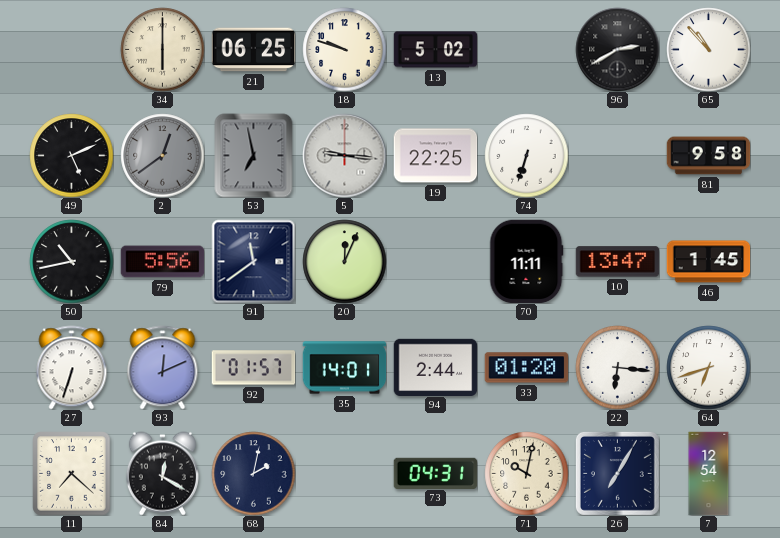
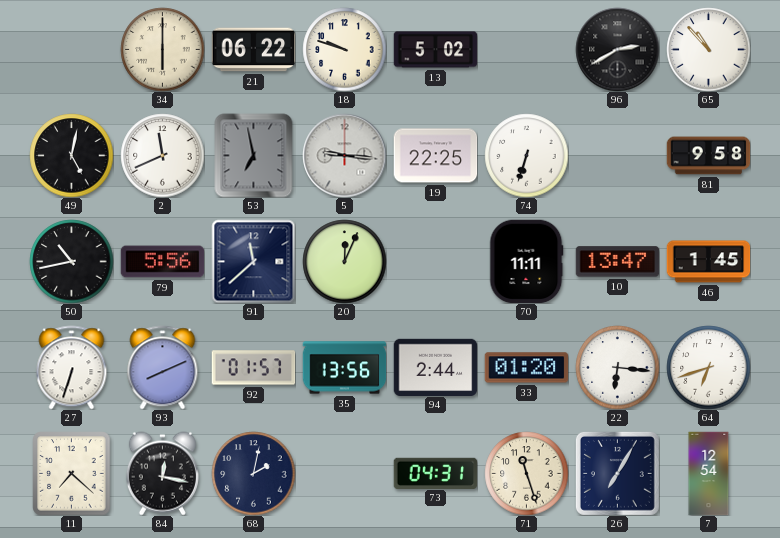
21: 06:25 -> 06:22
49: 5:11 -> 5:02
2: 12:39 -> 11:41
2 dial: grey -> white
91: 11:39 -> 11:38
93: 12:11 -> 8:11
35: 14:01 -> 13:56
84: 12:20 -> 12:17
71: 10:02 -> 11:27
